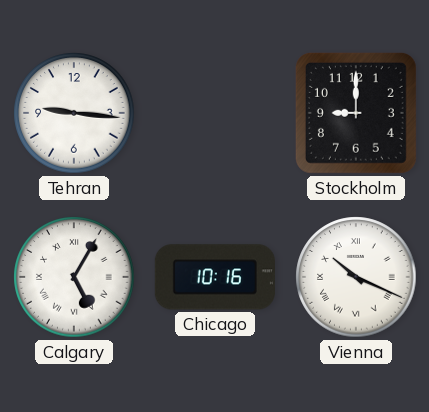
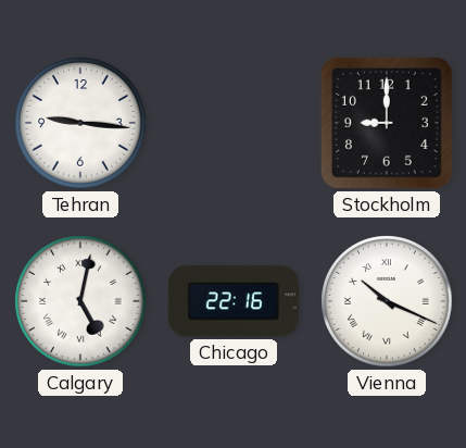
Calgary: 5:05 -> 5:02
Chicago: 10:16 -> 22:16
